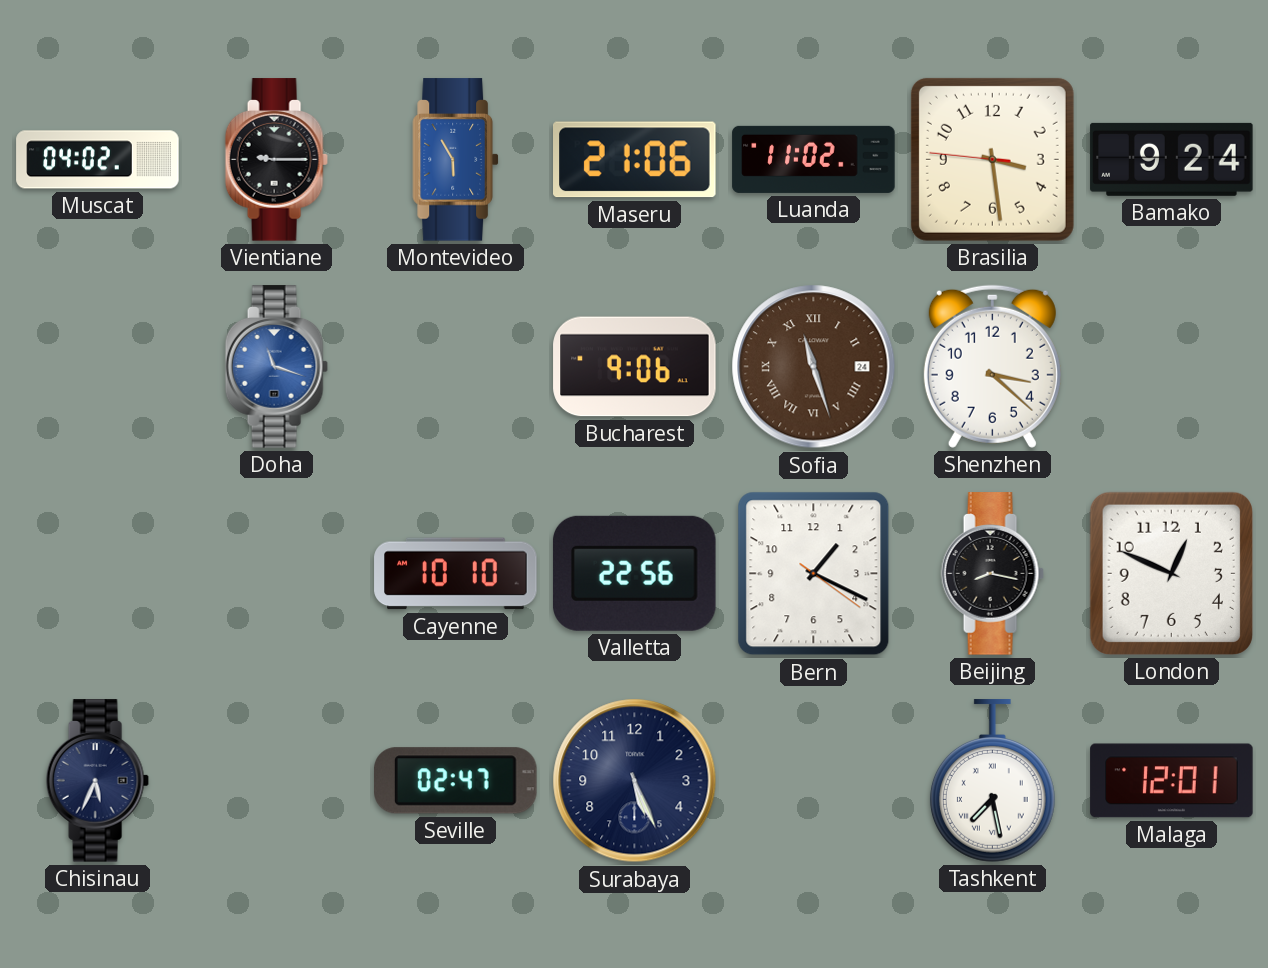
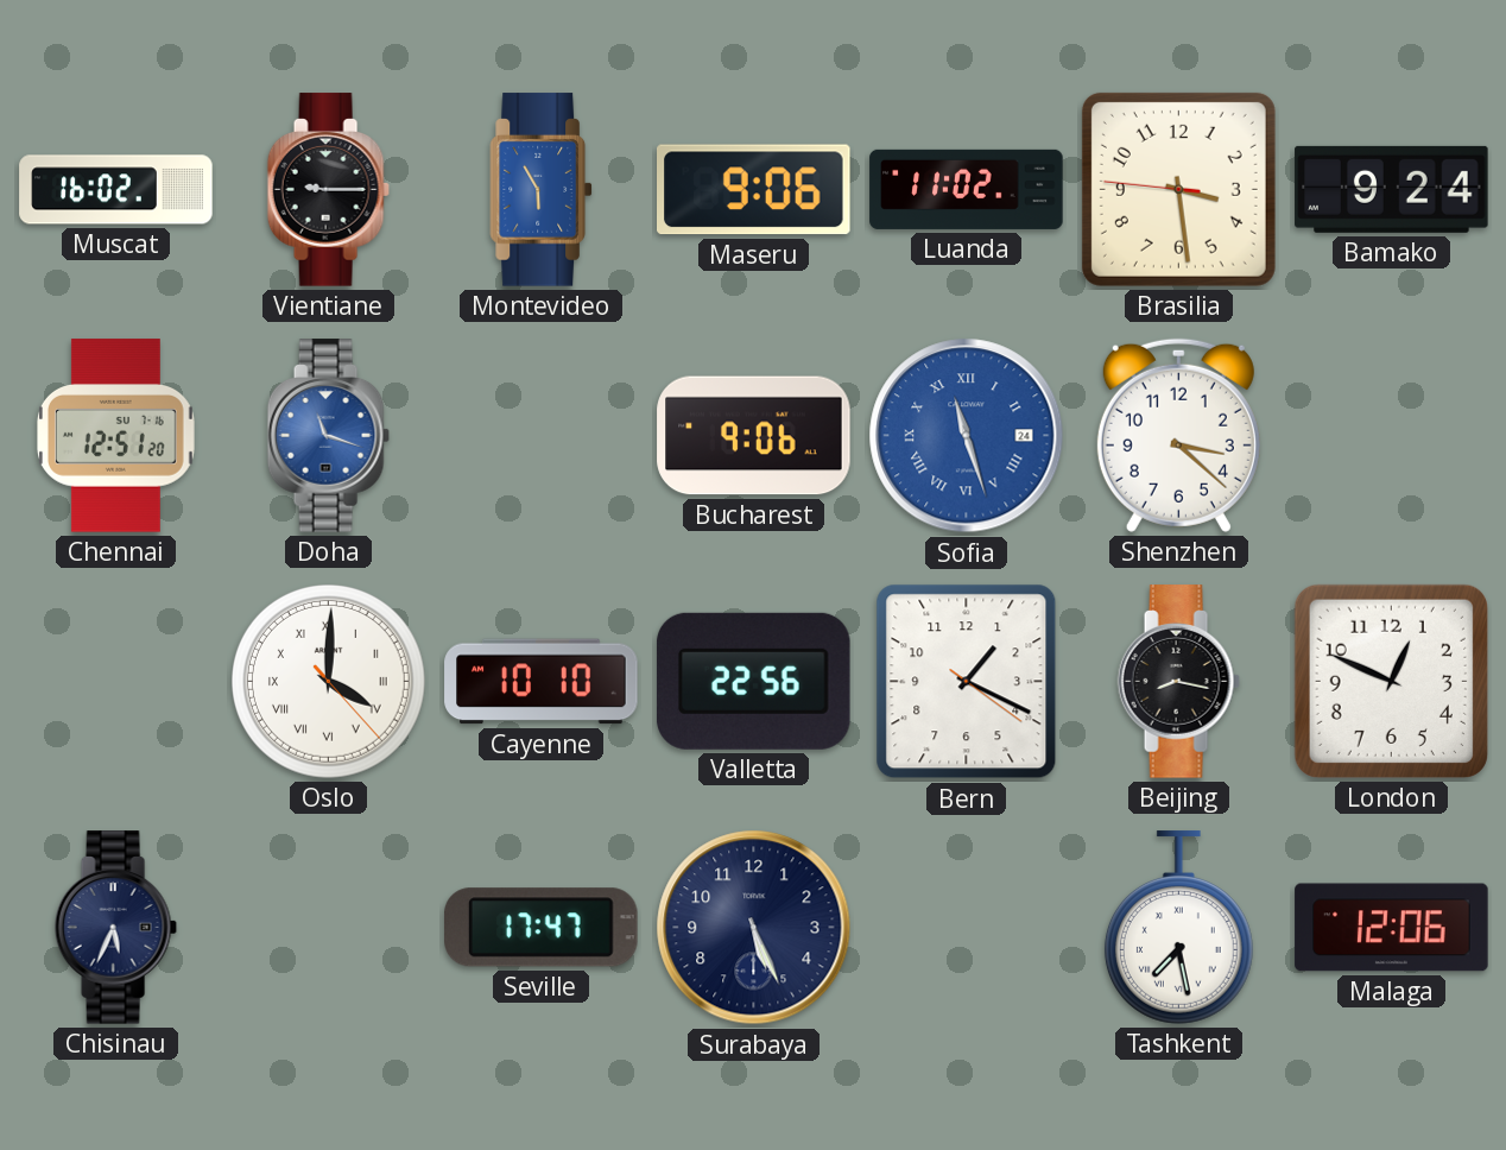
Muscat: 04:02 -> 16:02
Maseru: 21:06 -> 9:06
Chennai: none -> 12:51
Sofia dial: brown -> blue
Oslo: none -> 4:00
Seville: 02:47 -> 17:47
Malaga: 12:01 -> 12:06
